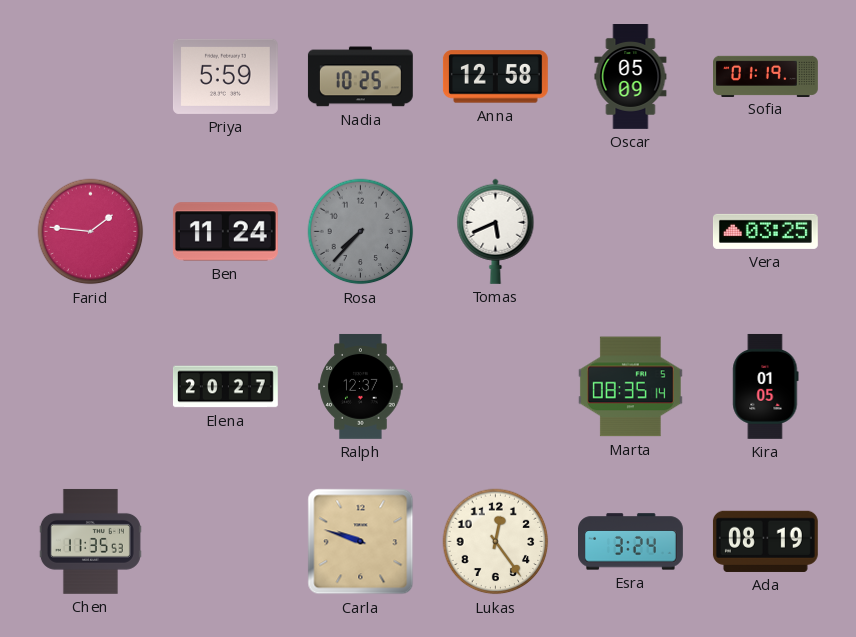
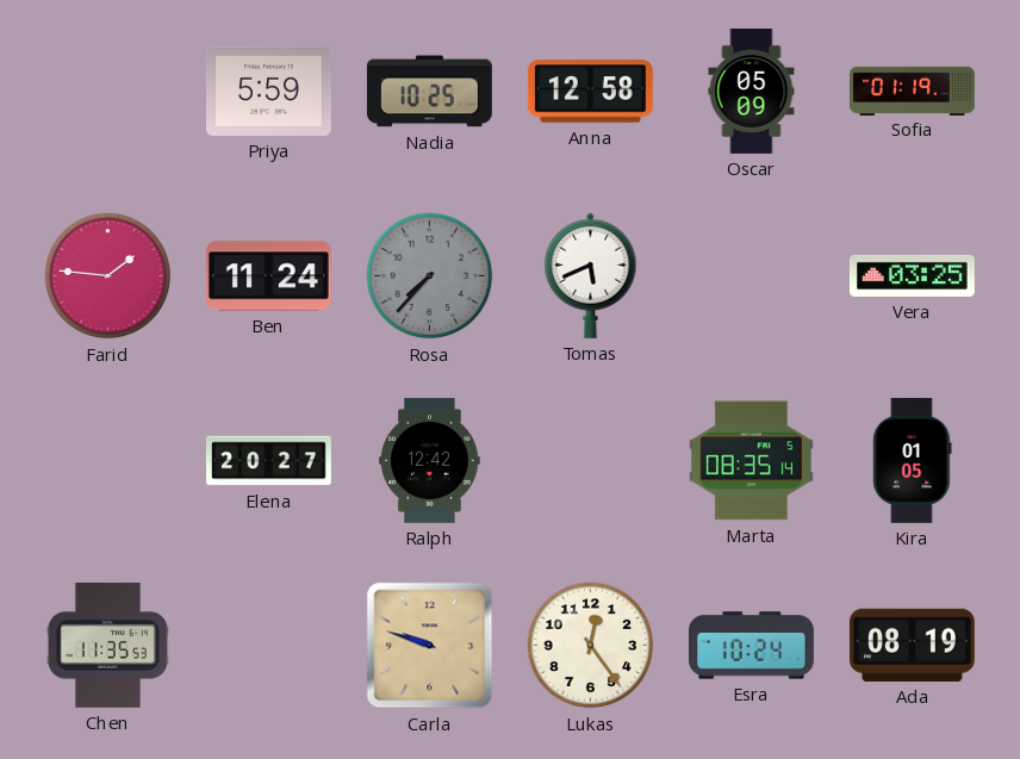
Ralph: 12:37 -> 12:42
Esra: 3:24 -> 10:24
